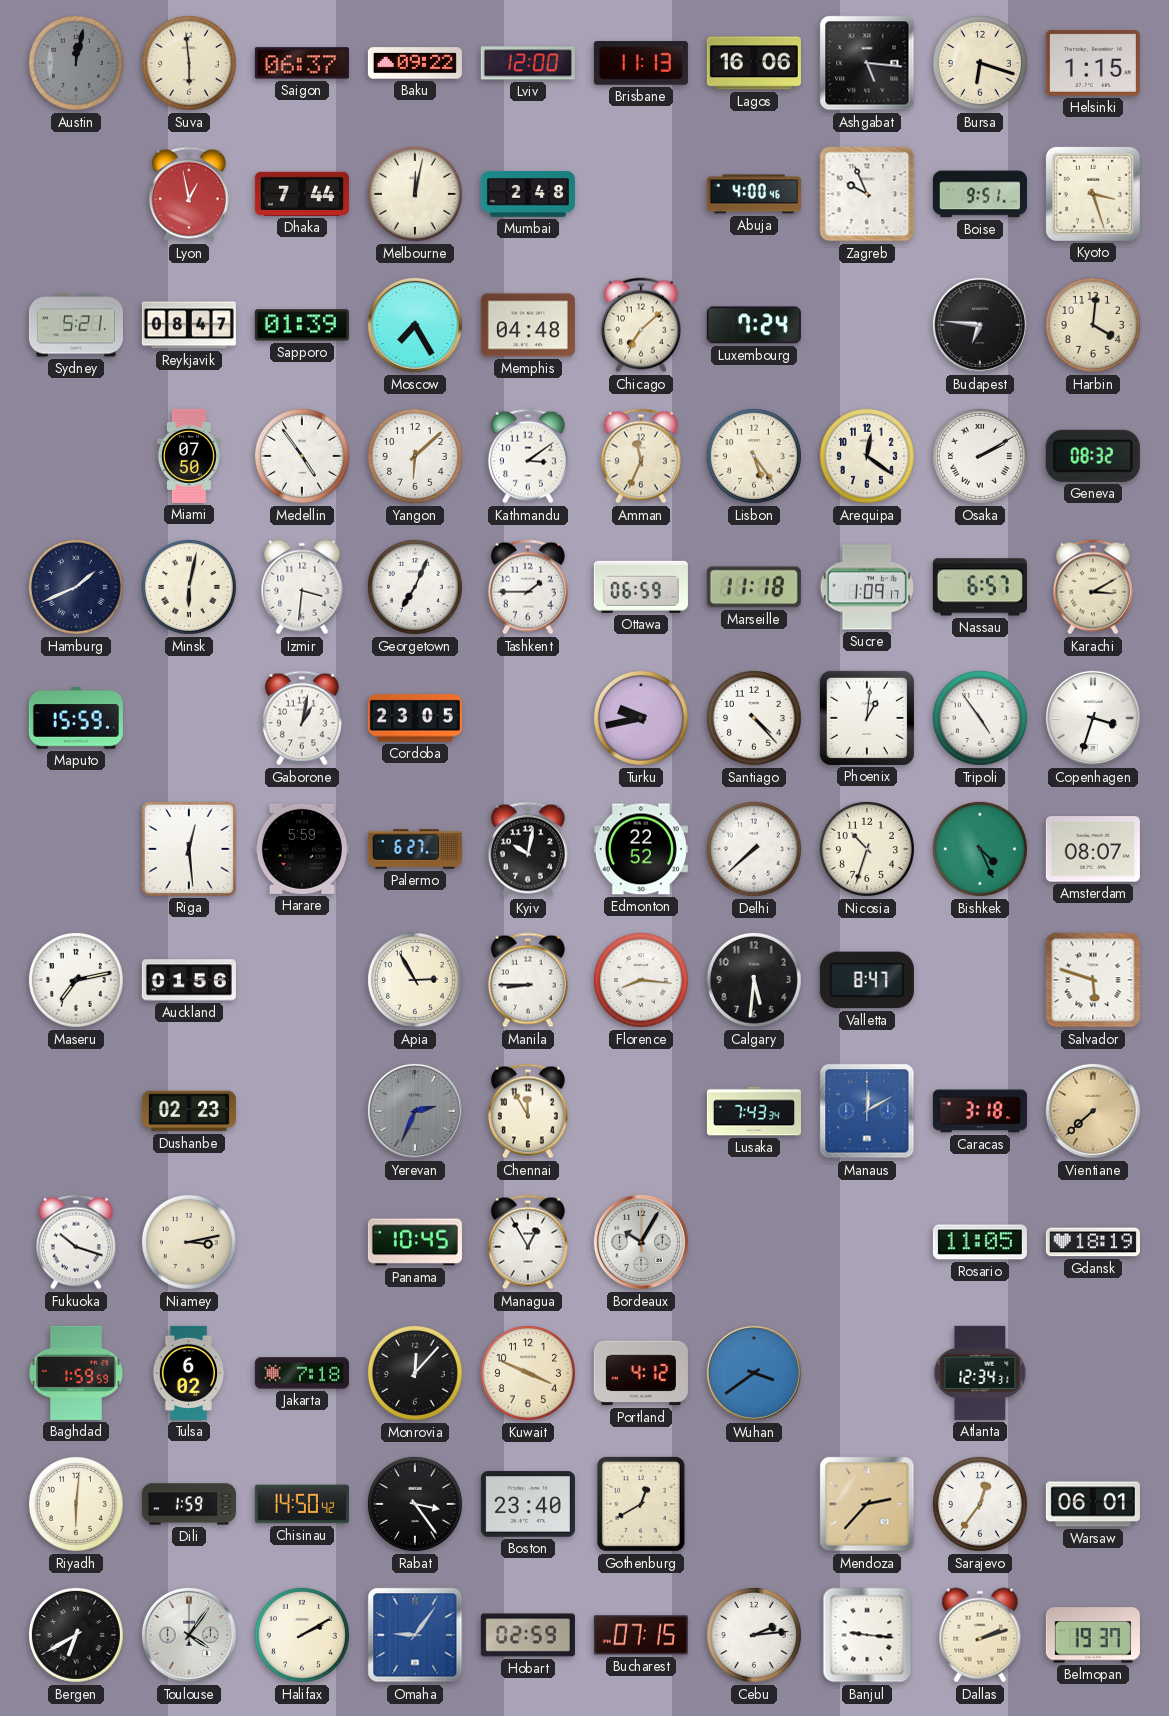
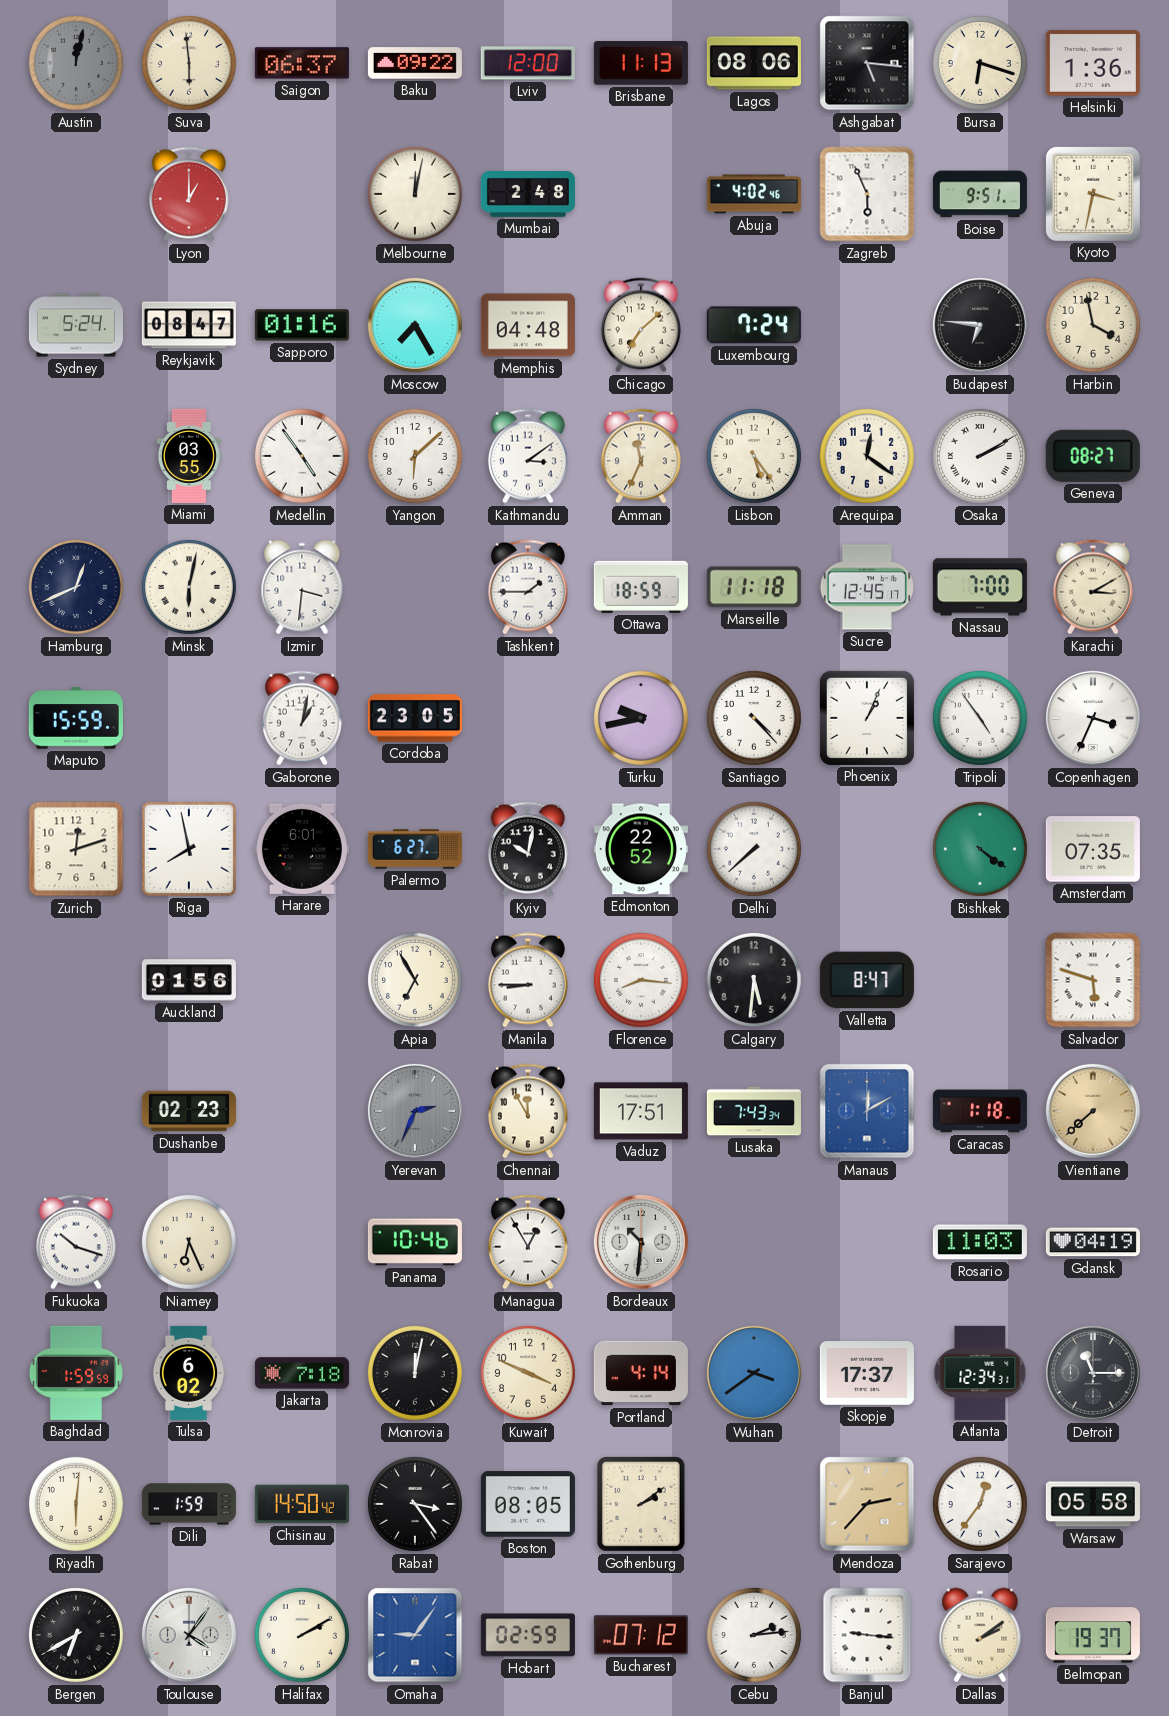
Lagos: 16:06 -> 08:06
Helsinki: 1:15 -> 1:36
Lyon: 12:58 -> 1:00
Dhaka: 7:44 -> none
Abuja: 4:00 -> 4:02
Zagreb: 9:56 -> 5:56
Kyoto: 3:27 -> 3:32
Sydney: 5:21 -> 5:24
Sapporo: 01:39 -> 01:16
Harbin: 4:01 -> 3:58
Miami: 07:50 -> 03:55
Geneva: 08:32 -> 08:27
Hamburg: 1:41 -> 12:41
Georgetown: 7:04 -> none
Ottawa: 06:59 -> 18:59
Sucre: 1:09 -> 12:45
Nassau: 6:57 -> 7:00
Phoenix: 1:01 -> 1:04
Copenhagen: 3:33 -> 3:34
Zurich: none -> 12:12
Riga: 12:29 -> 7:58
Harare: 5:59 -> 6:01
Nicosia: 10:33 -> none
Bishkek: 4:26 -> 4:21
Amsterdam: 08:07 -> 07:35
Maseru: 7:13 -> none
Apia: 2:55 -> 6:55
Vaduz: none -> 17:51
Caracas: 3:18 -> 1:18
Niamey: 3:13 -> 6:26
Panama: 10:45 -> 10:46
Bordeaux: 10:05 -> 10:31
Rosario: 11:05 -> 11:03
Gdansk: 18:19 -> 04:19
Monrovia: 12:07 -> 12:02
Portland: 4:12 -> 4:14
Skopje: none -> 17:37
Detroit: none -> 11:15
Boston: 23:40 -> 08:05
Gothenburg: 12:40 -> 2:09
Warsaw: 06:01 -> 05:58
Bucharest: 07:15 -> 07:12
Dallas: 2:12 -> 2:09
